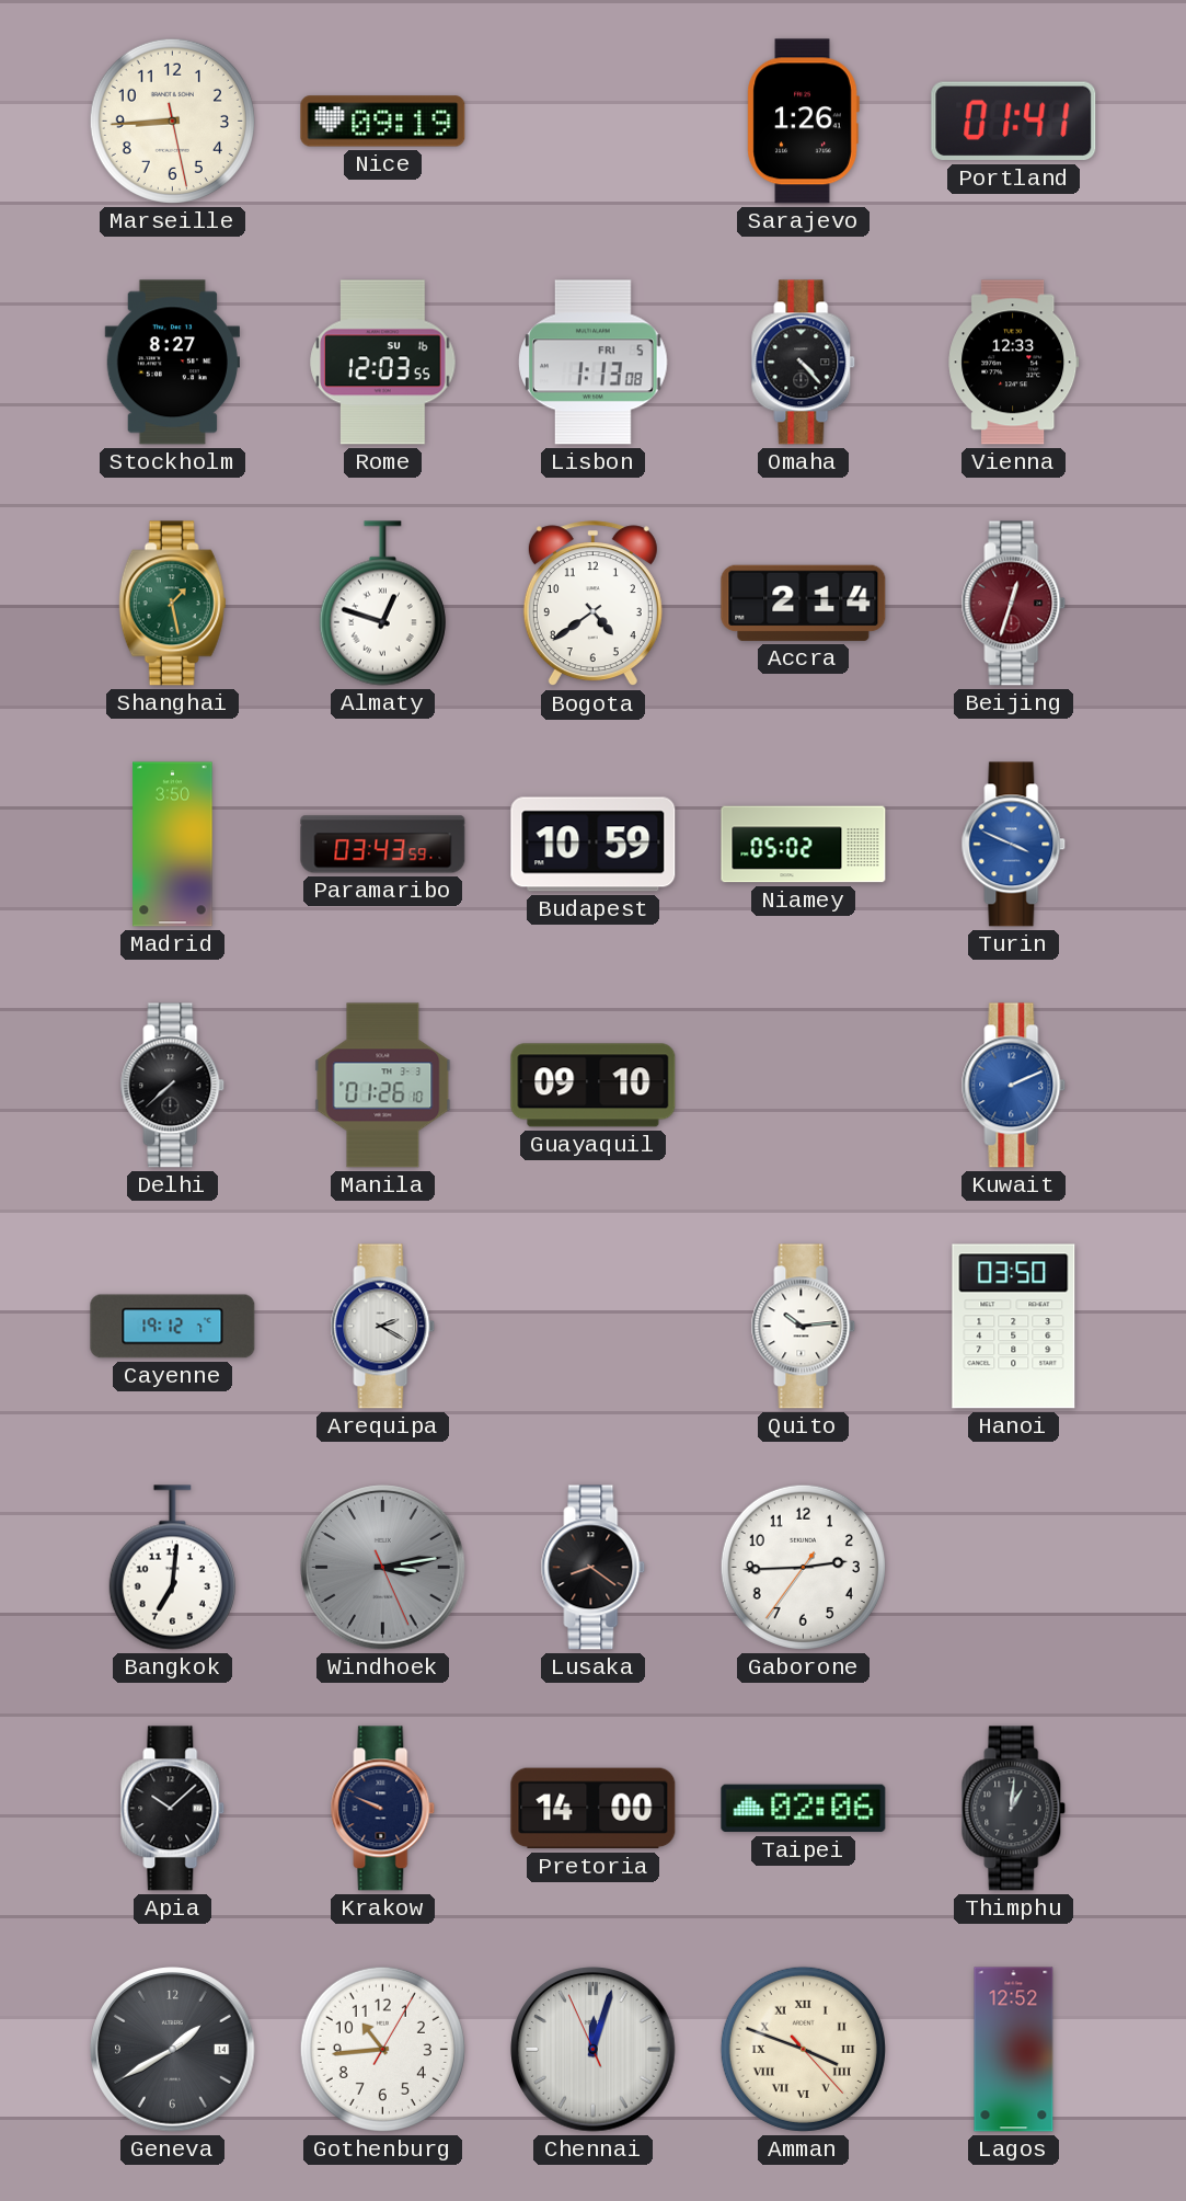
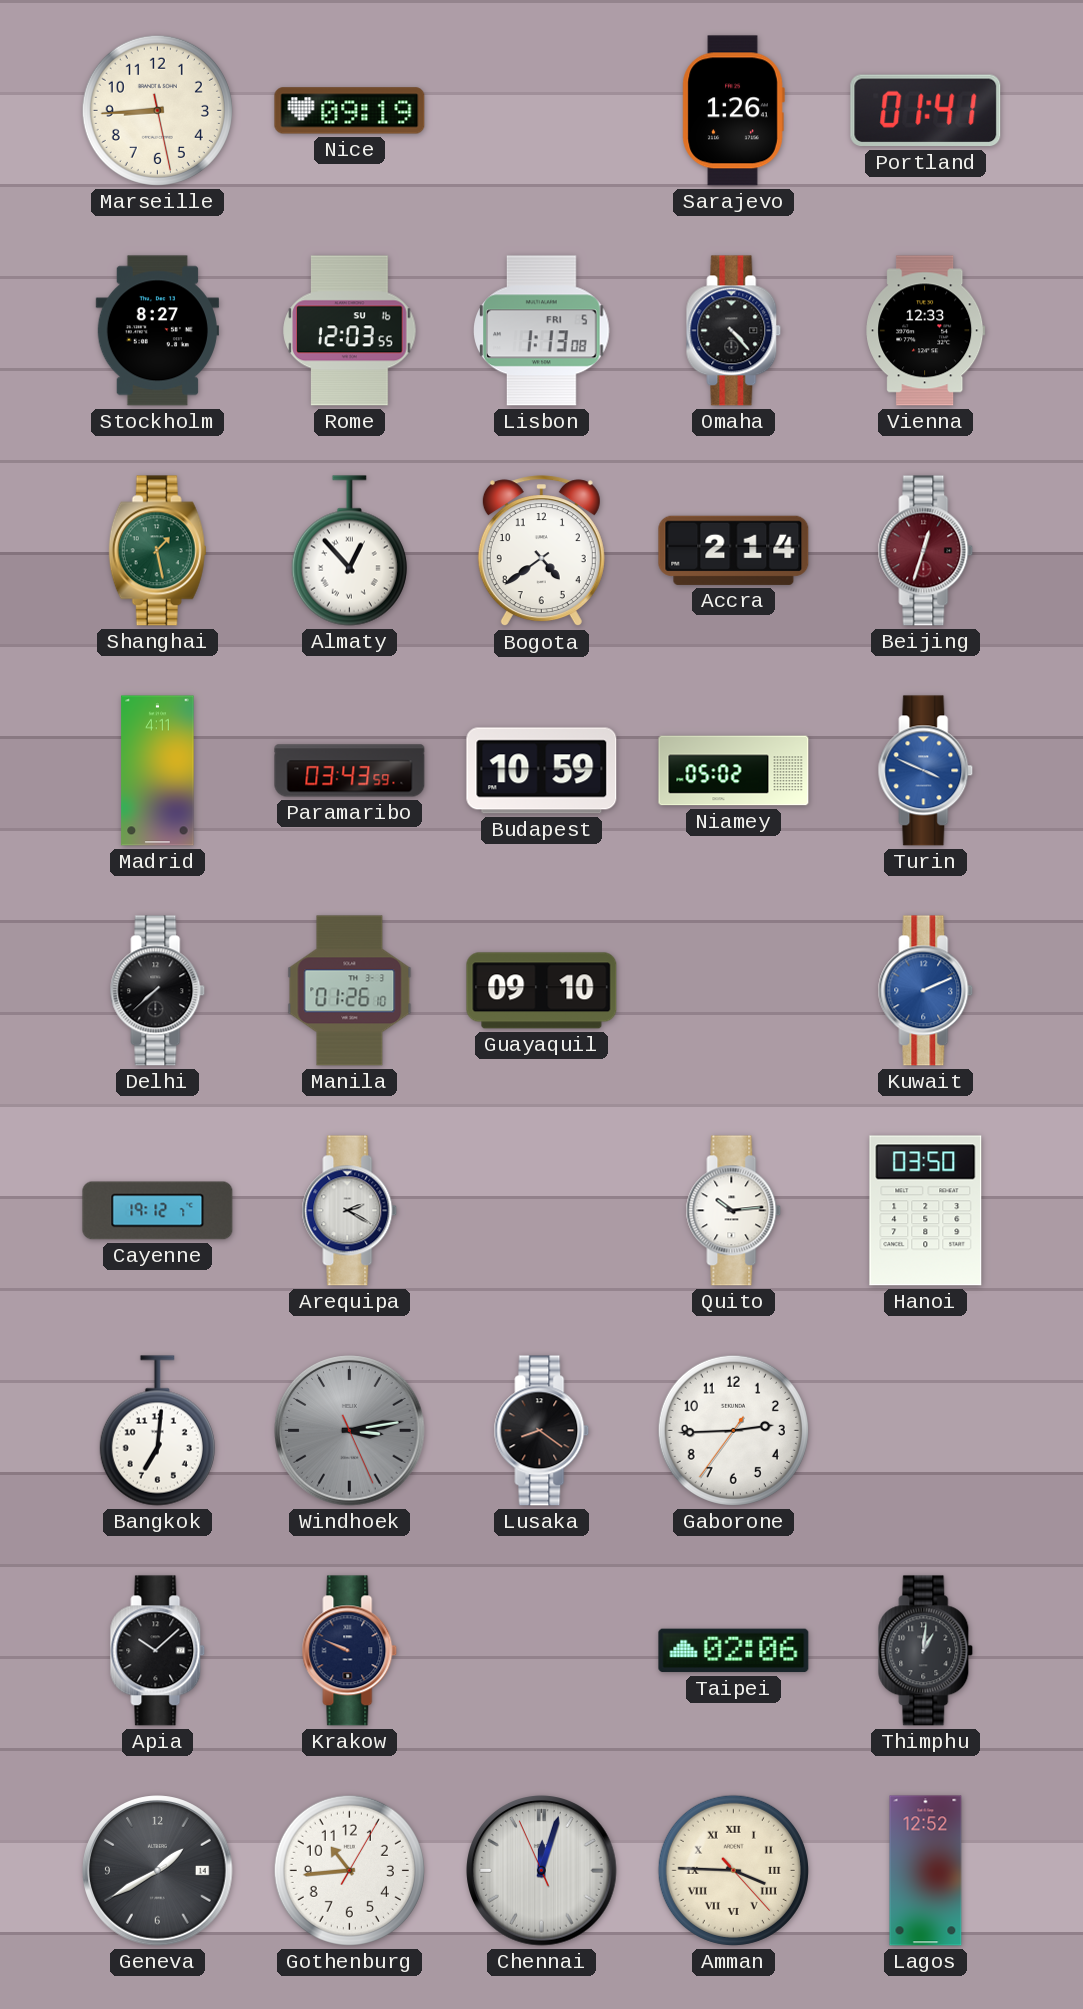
Almaty: 12:48 -> 12:53
Madrid: 3:50 -> 4:11
Pretoria: 14:00 -> none
Amman: 3:48 -> 3:45
